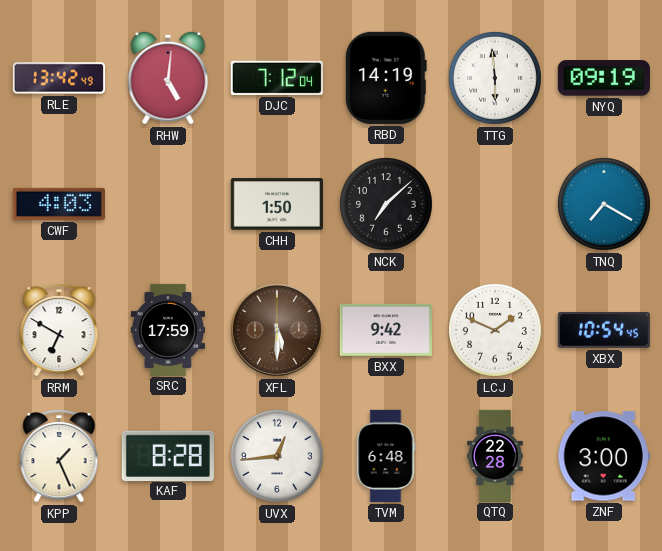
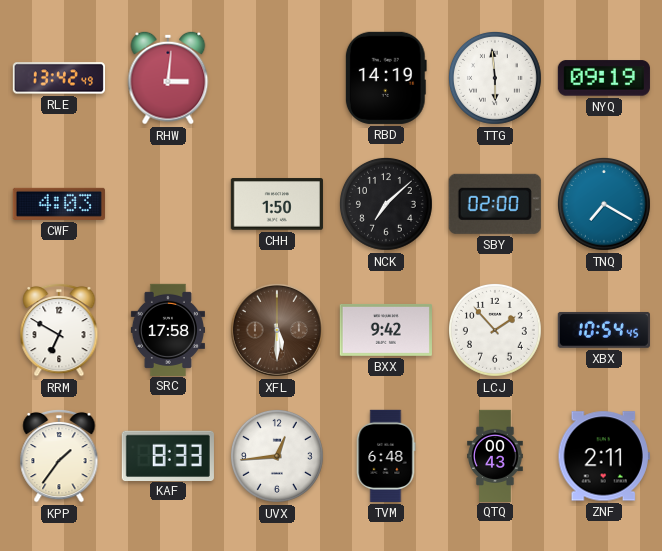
RHW: 5:01 -> 3:01
DJC: 7:12 -> none
SBY: none -> 02:00
SRC: 17:59 -> 17:58
LCJ: 1:49 -> 1:53
KPP: 1:26 -> 1:36
KAF: 8:28 -> 8:33
QTQ: 22:28 -> 00:43
ZNF: 3:00 -> 2:11
